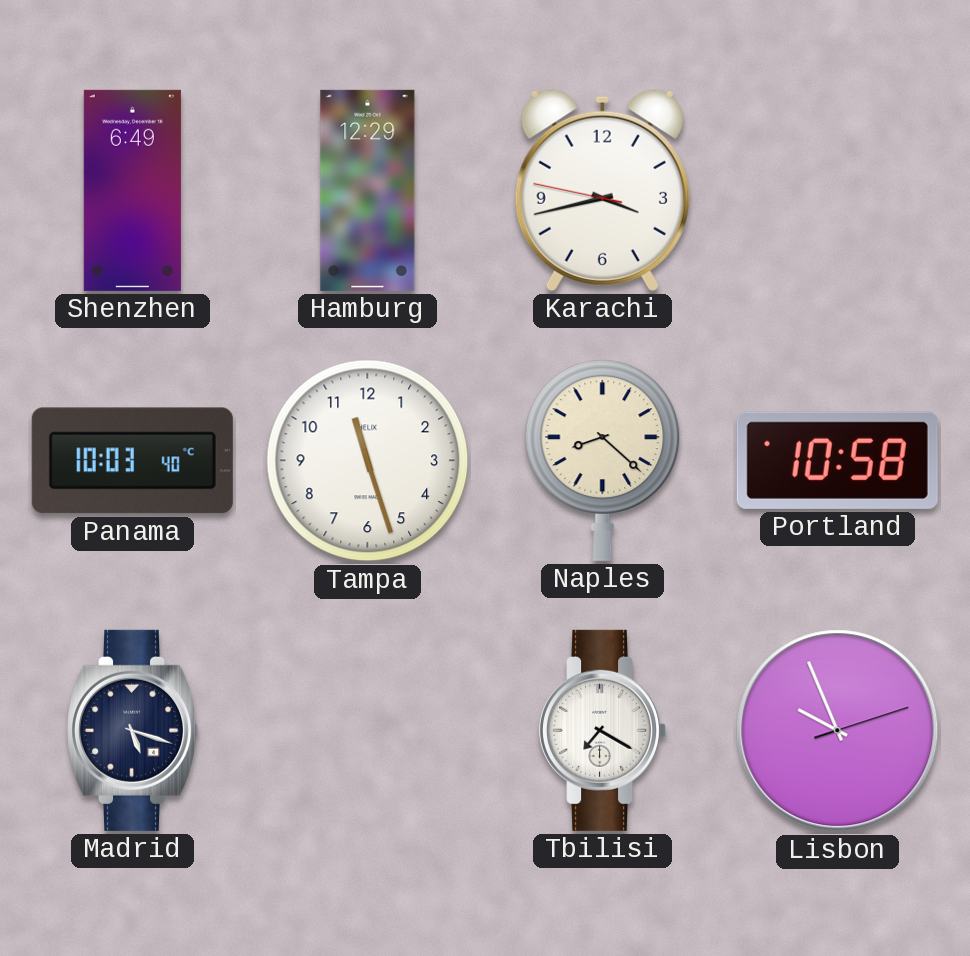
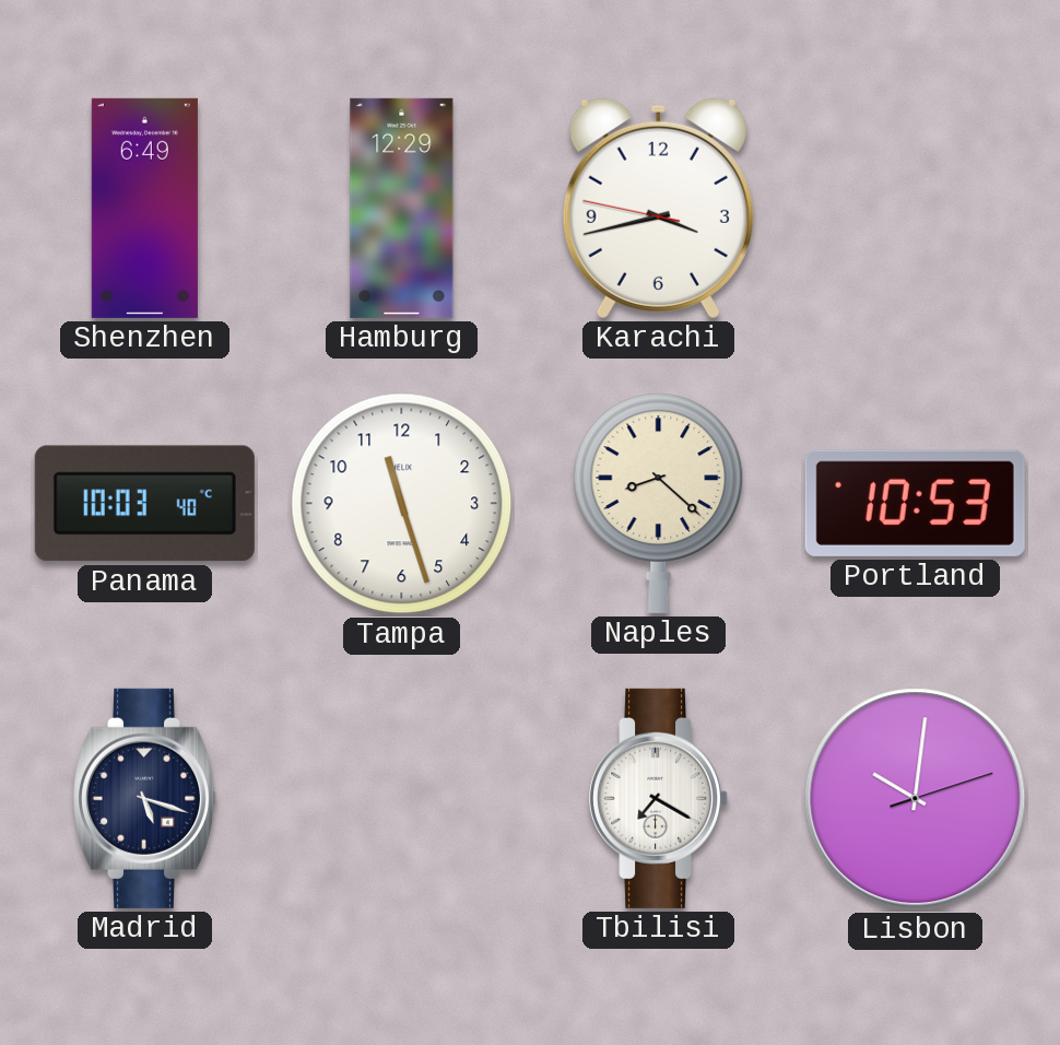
Portland: 10:58 -> 10:53
Lisbon: 9:56 -> 10:01
